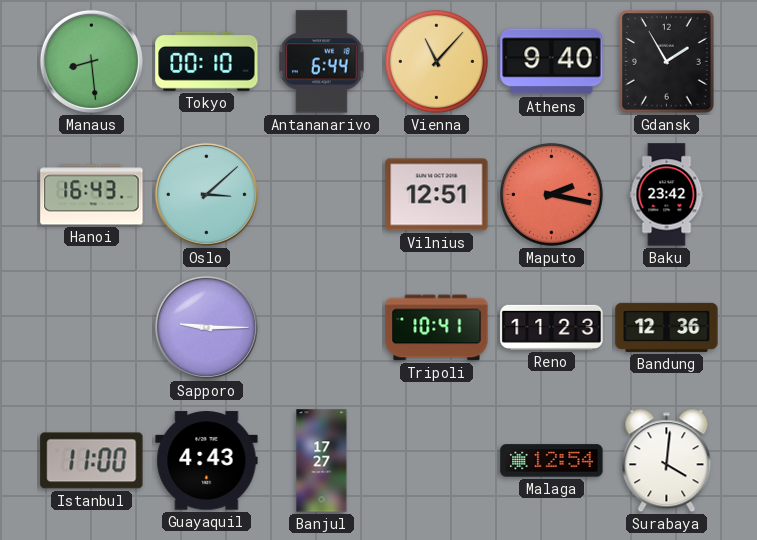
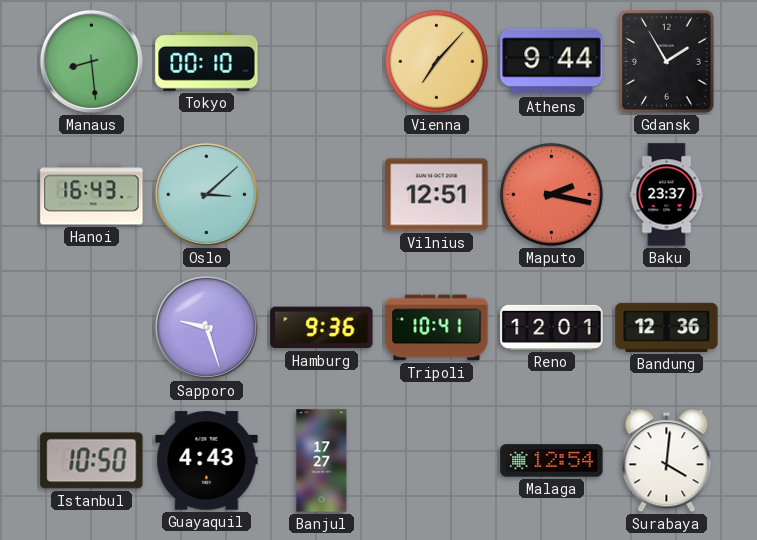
Antananarivo: 6:44 -> none
Vienna: 11:07 -> 7:07
Athens: 9:40 -> 9:44
Baku: 23:42 -> 23:37
Sapporo: 9:15 -> 9:27
Hamburg: none -> 9:36
Reno: 11:23 -> 12:01
Istanbul: 11:00 -> 10:50
